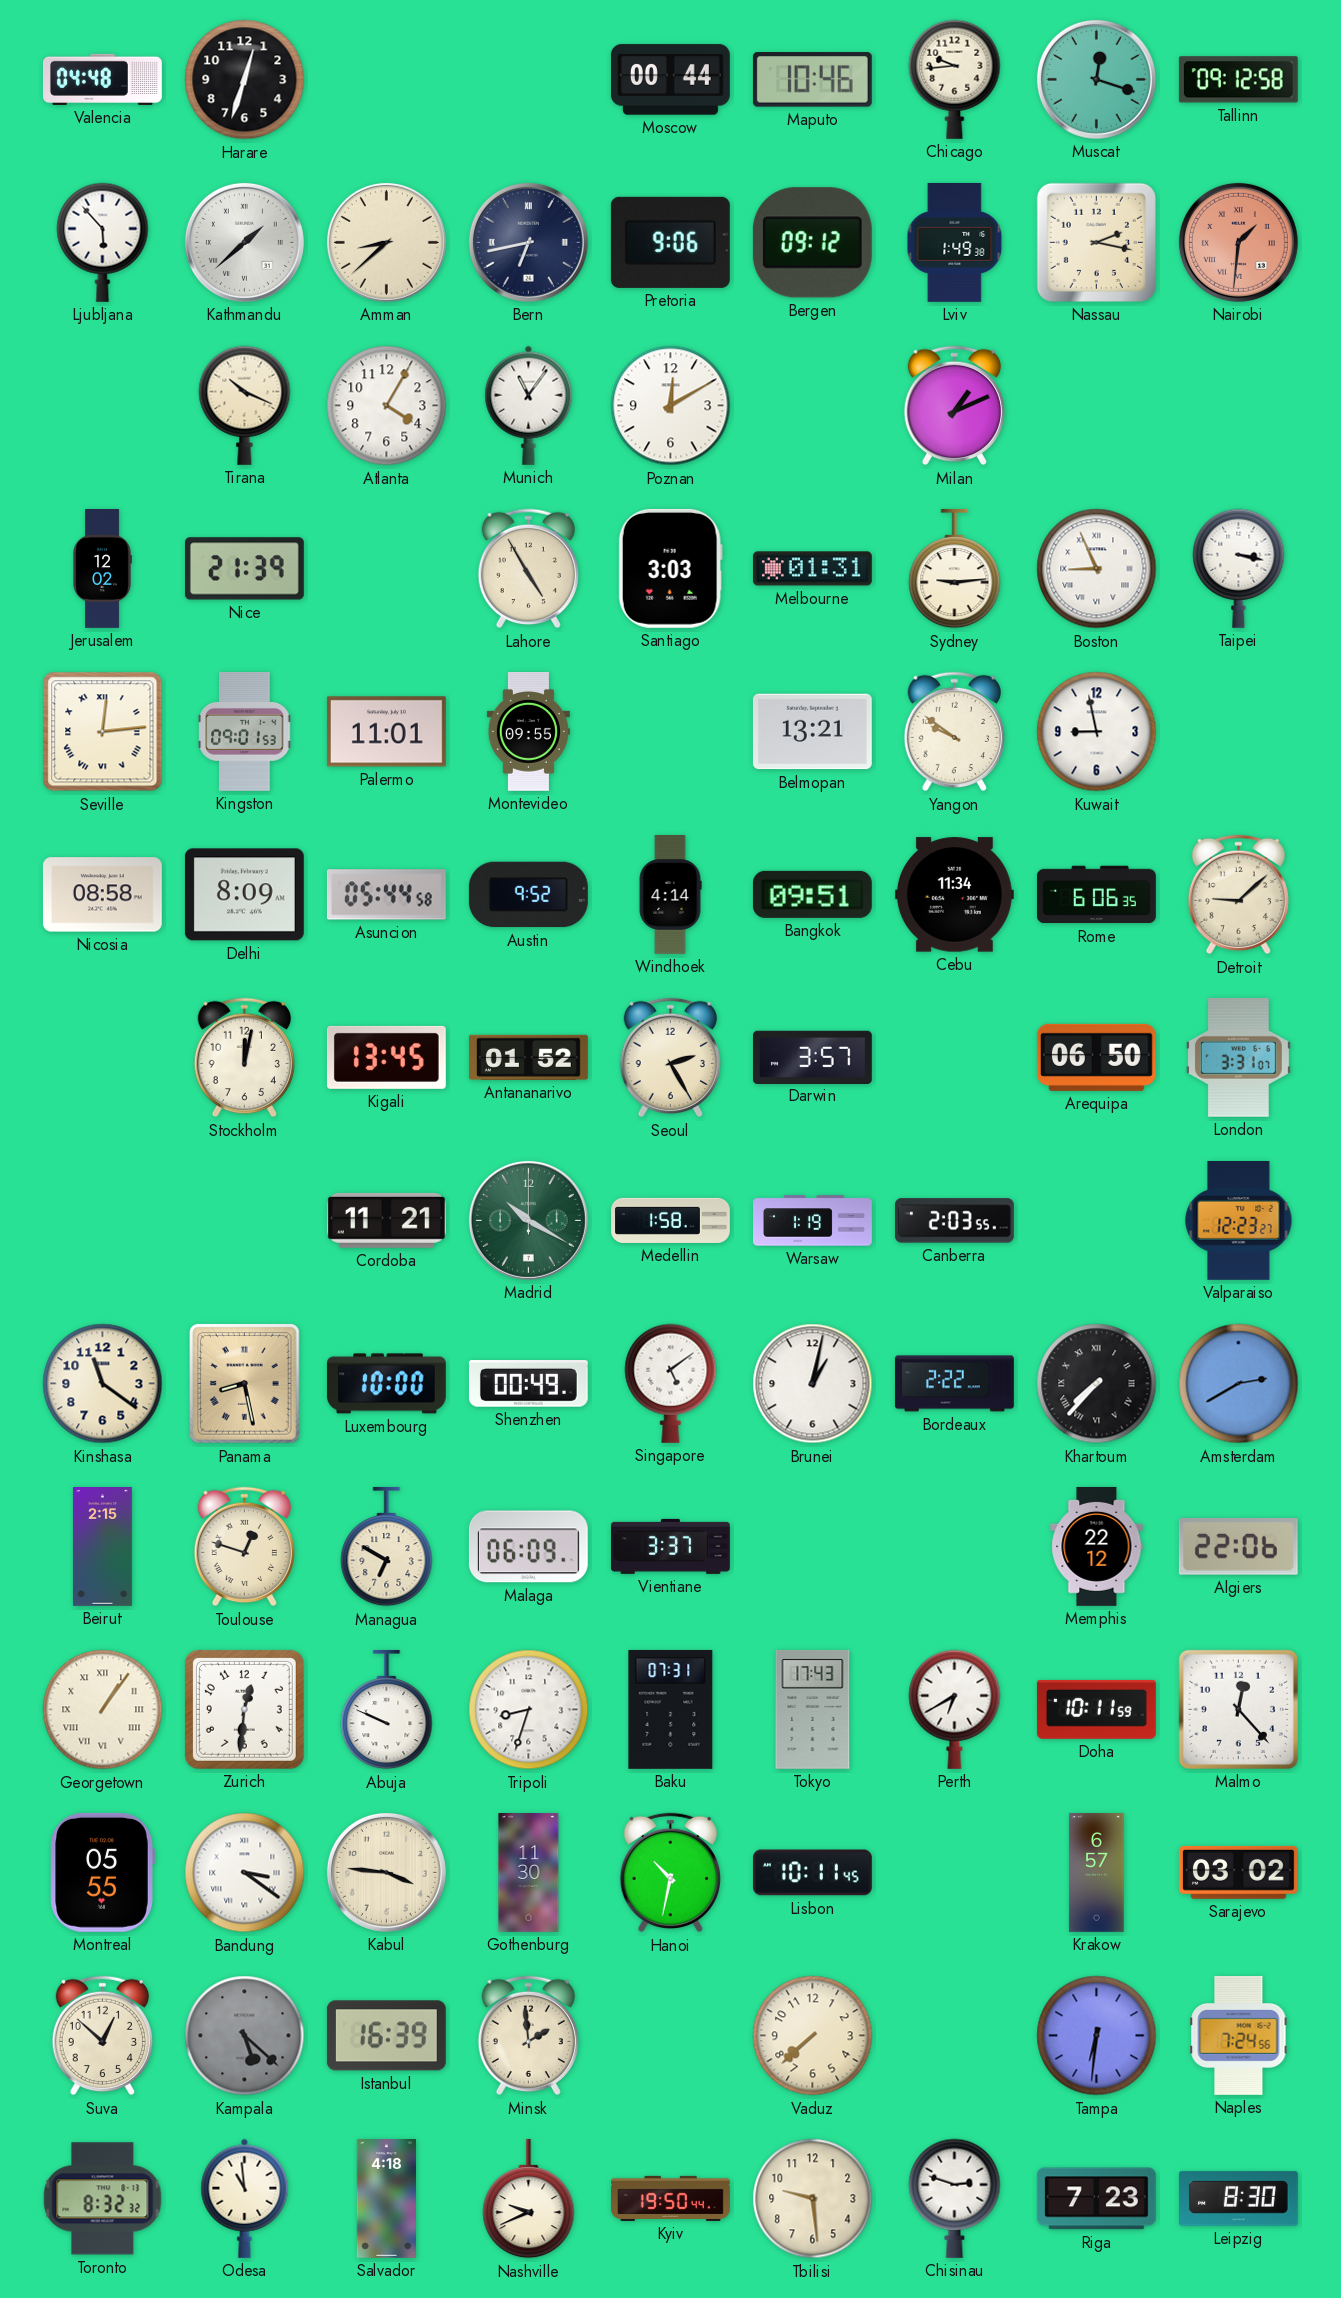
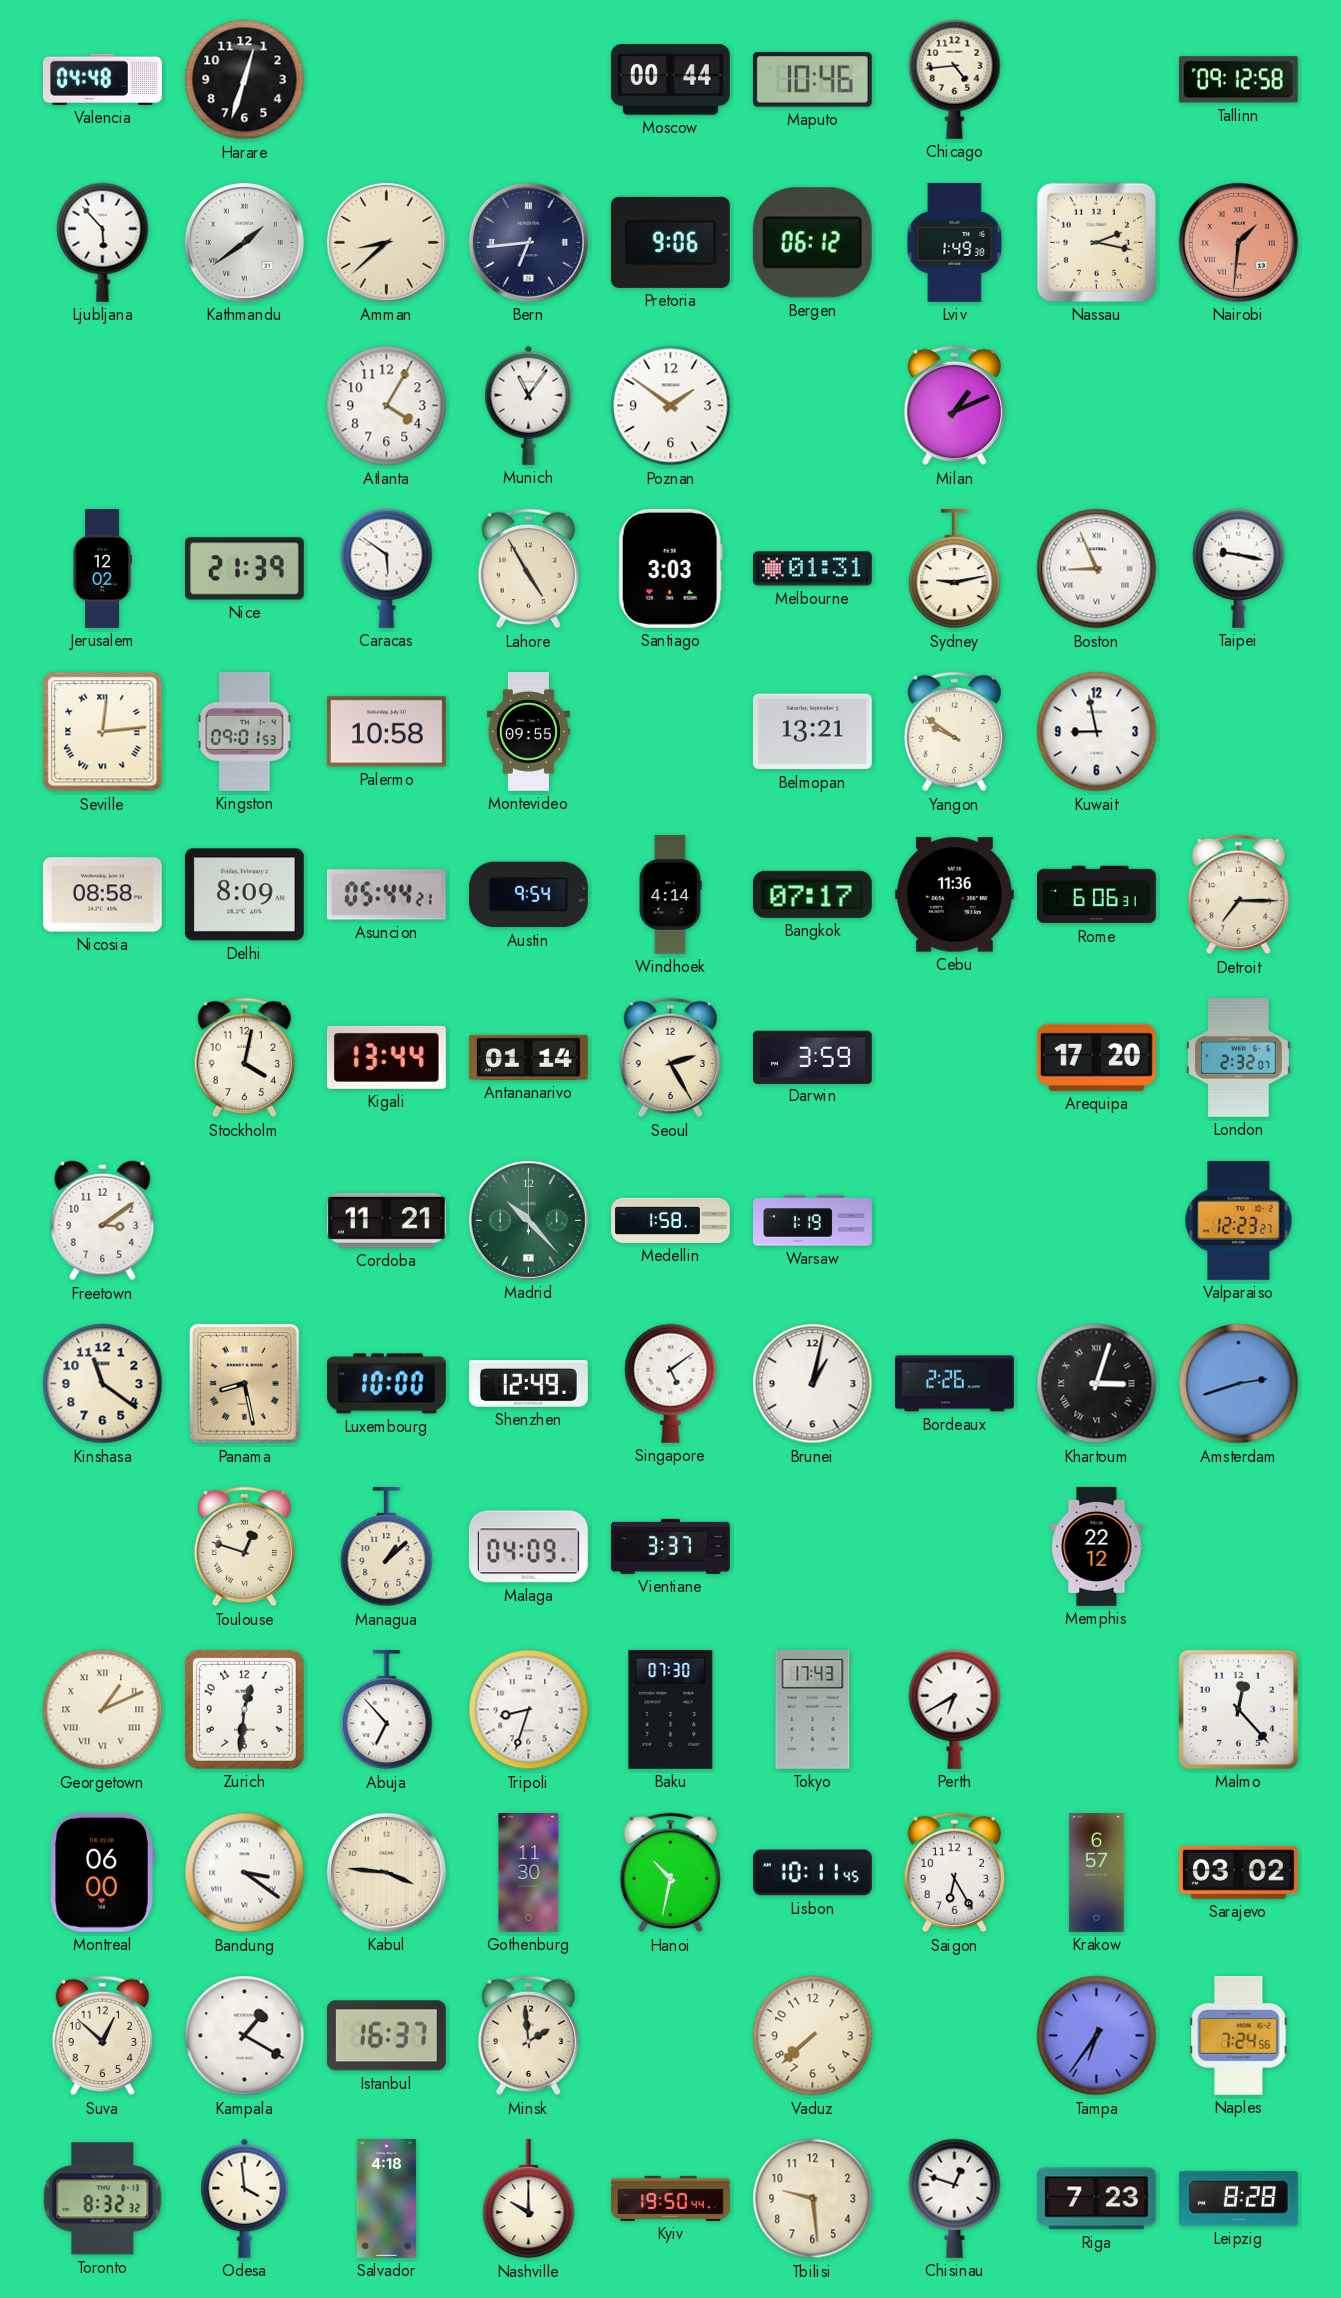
Chicago: 9:44 -> 4:44
Muscat: 12:18 -> none
Kathmandu: 1:38 -> 1:39
Bern: 6:43 -> 6:44
Bergen: 09:12 -> 06:12
Tirana: 10:19 -> none
Poznan: 12:10 -> 1:51
Caracas: none -> 5:51
Sydney: 9:14 -> 9:13
Taipei: 3:17 -> 9:17
Palermo: 11:01 -> 10:58
Asuncion: 05:44:58 -> 05:44:21
Austin: 9:52 -> 9:54
Bangkok: 09:51 -> 07:17
Cebu: 11:34 -> 11:36
Rome: 6:06:35 -> 6:06:31
Detroit: 9:08 -> 7:15
Stockholm: 12:02 -> 4:02
Kigali: 13:45 -> 13:44
Antananarivo: 01:52 -> 01:14
Darwin: 3:57 -> 3:59
Arequipa: 06:50 -> 17:20
London: 3:31 -> 2:32
Freetown: none -> 3:09
Madrid: 10:20 -> 10:23
Canberra: 2:03 -> none
Shenzhen: 00:49 -> 12:49
Bordeaux: 2:22 -> 2:26
Khartoum: 7:37 -> 3:03
Amsterdam: 2:40 -> 2:42
Beirut: 2:15 -> none
Managua: 6:50 -> 1:08
Malaga: 06:09 -> 04:09
Algiers: 22:06 -> none
Georgetown: 1:06 -> 1:11
Abuja: 9:49 -> 6:53
Baku: 07:31 -> 07:30
Doha: 10:11 -> none
Montreal: 05:55 -> 06:00
Saigon: none -> 6:25
Kampala: 5:22 -> 1:20
Kampala dial: grey -> white
Istanbul: 16:39 -> 16:37
Tampa: 6:31 -> 6:36
Odesa: 10:59 -> 3:59
Nashville: 9:41 -> 10:00
Chisinau: 2:48 -> 12:48
Leipzig: 8:30 -> 8:28
